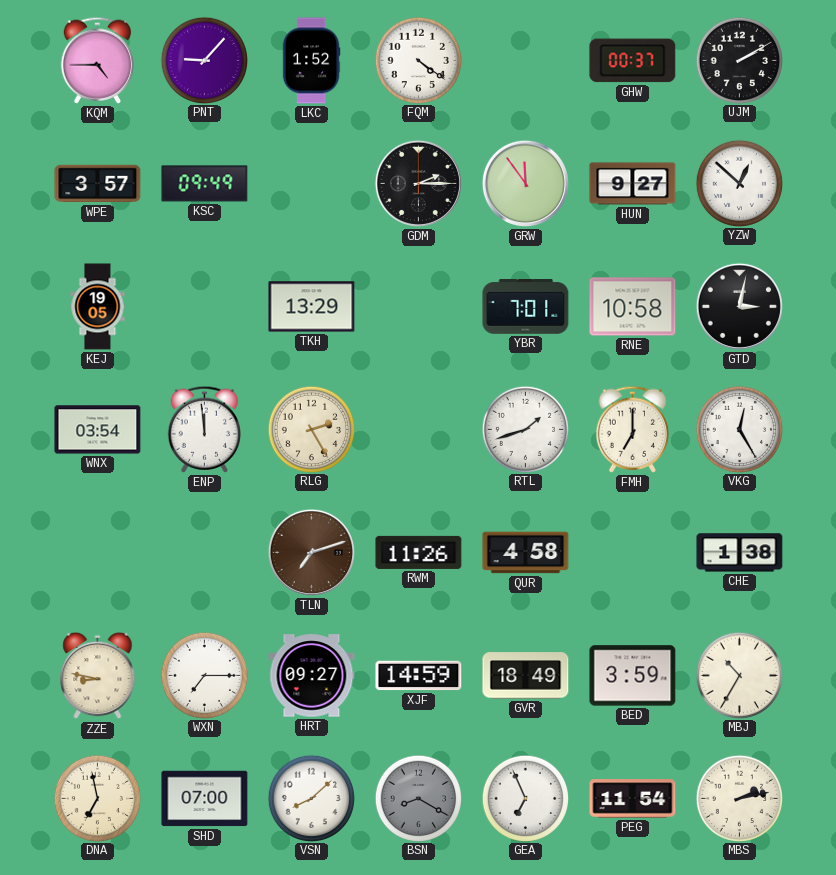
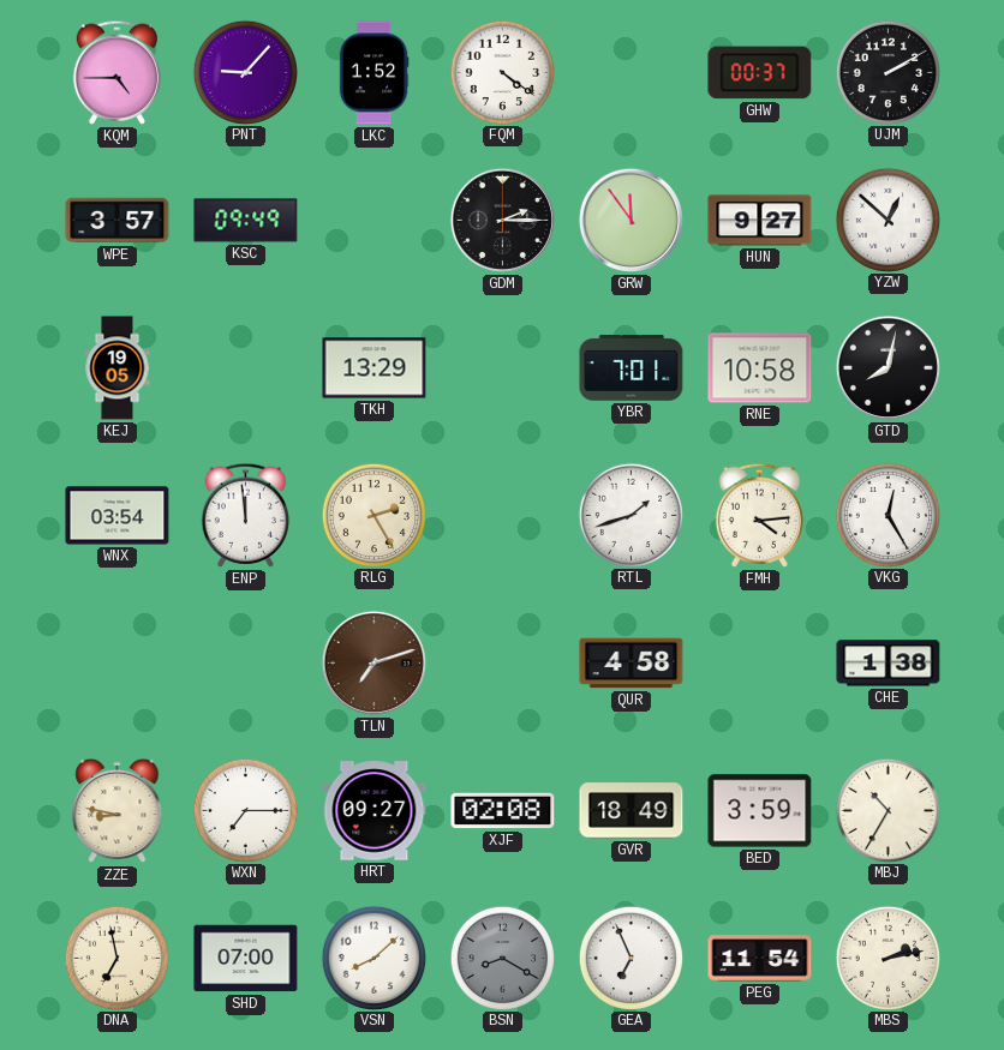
GTD: 3:02 -> 8:02
FMH: 7:00 -> 4:14
RWM: 11:26 -> none
XJF: 14:59 -> 02:08
